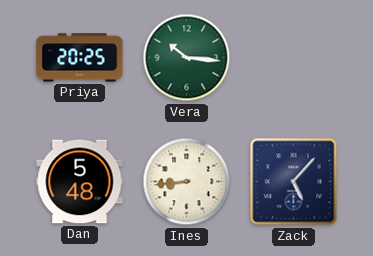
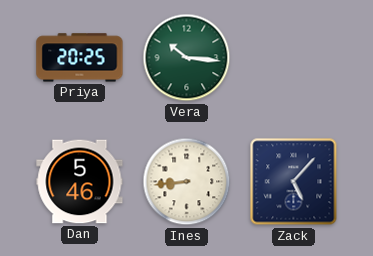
Dan: 5:48 -> 5:46
